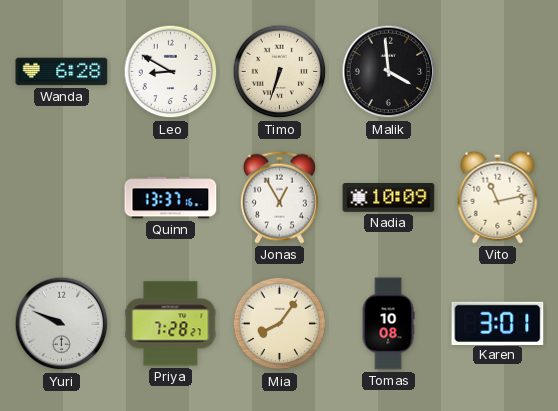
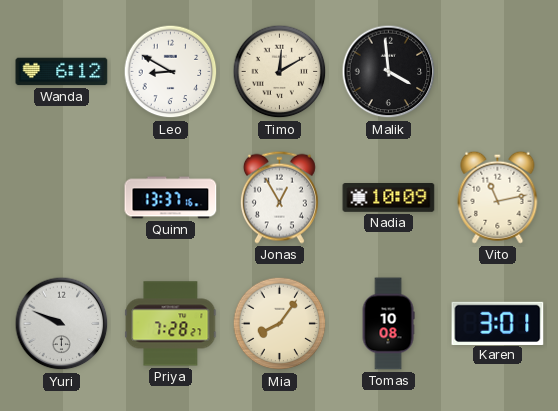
Wanda: 6:28 -> 6:12
Timo: 6:33 -> 12:10
